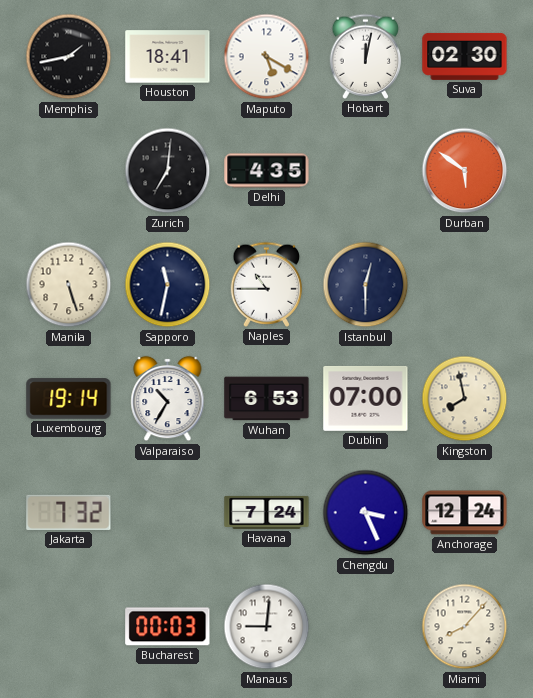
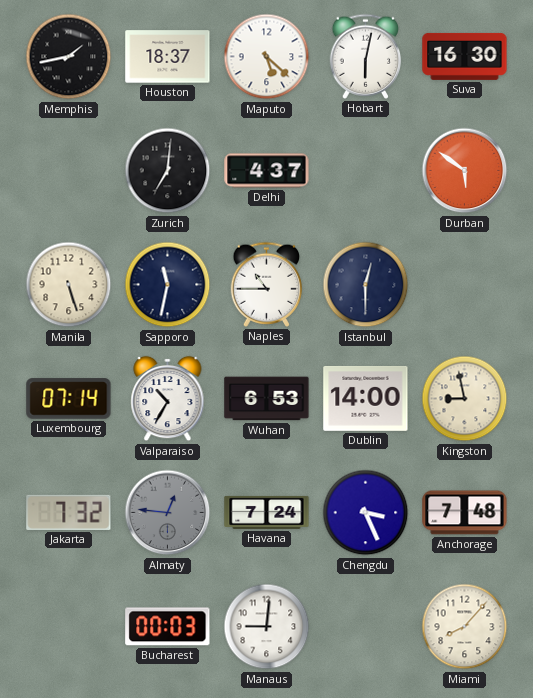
Houston: 18:41 -> 18:37
Maputo: 5:20 -> 5:22
Hobart: 12:02 -> 6:02
Suva: 02:30 -> 16:30
Delhi: 4:35 -> 4:37
Luxembourg: 19:14 -> 07:14
Dublin: 07:00 -> 14:00
Kingston: 7:58 -> 8:58
Almaty: none -> 12:46
Anchorage: 12:24 -> 7:48
